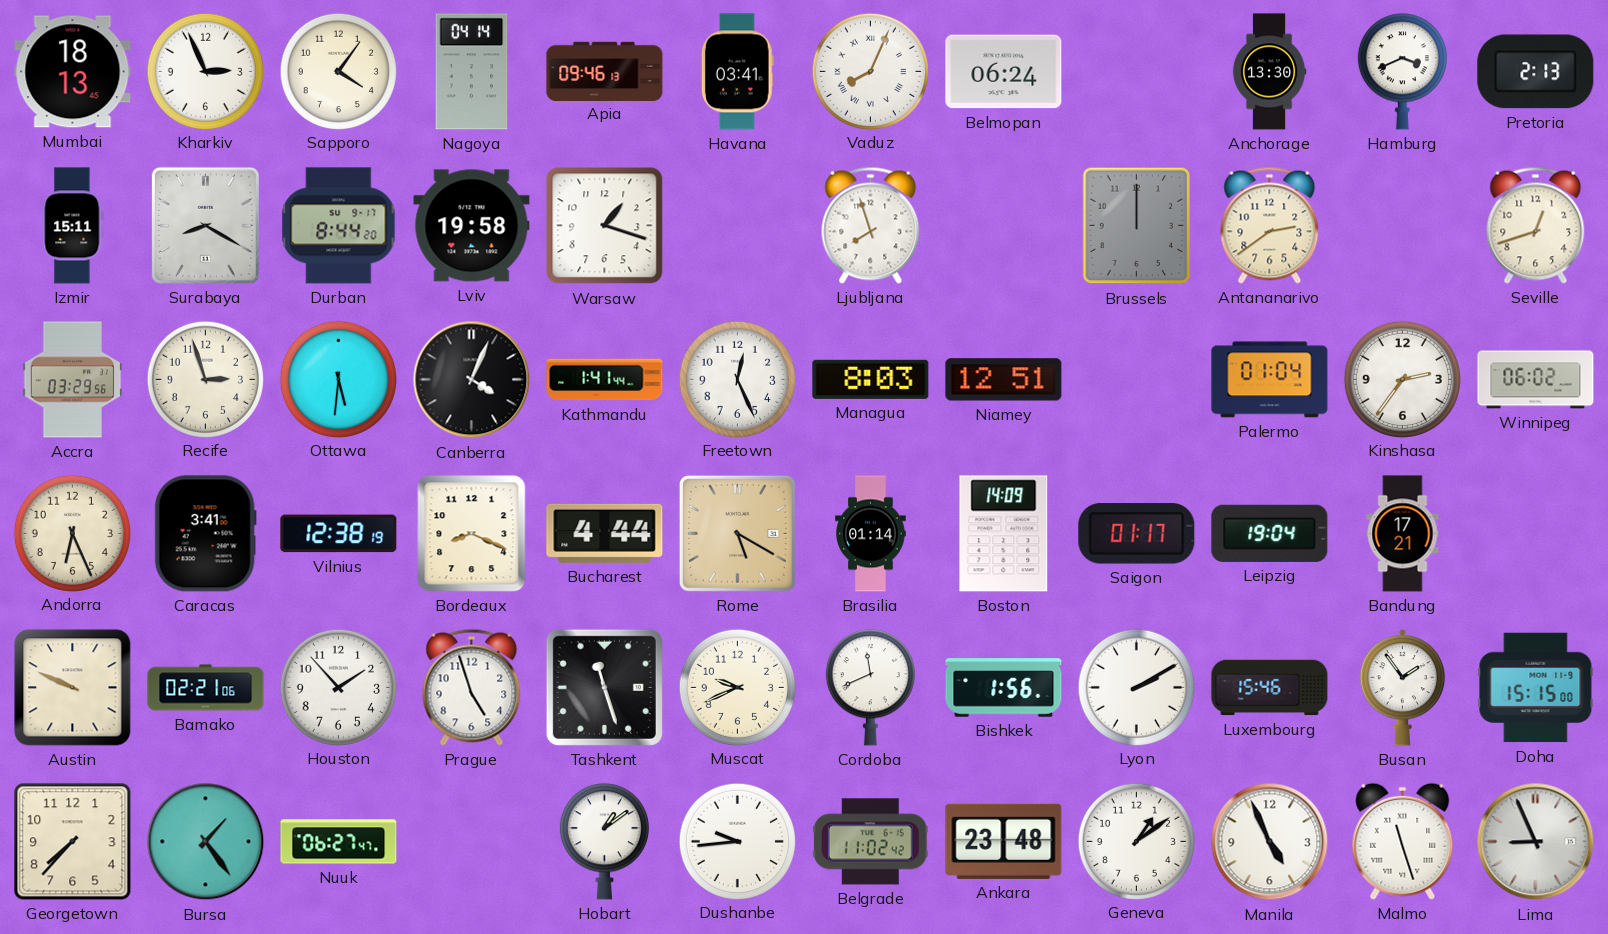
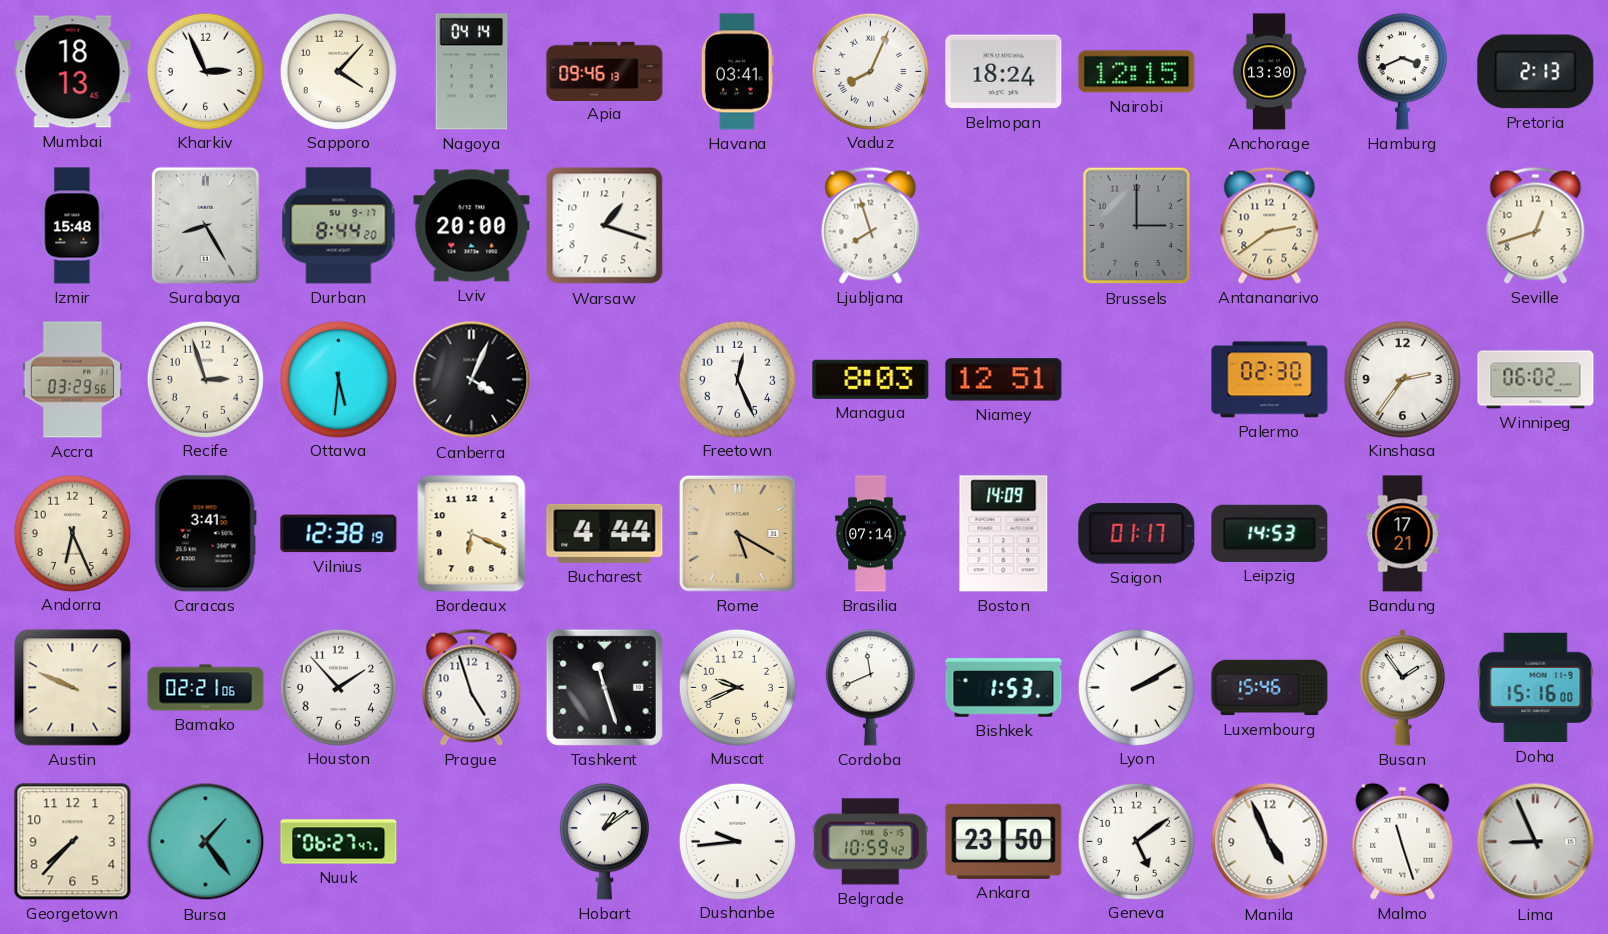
Sapporo: 4:06 -> 4:07
Belmopan: 06:24 -> 18:24
Nairobi: none -> 12:15
Izmir: 15:11 -> 15:48
Surabaya: 8:20 -> 8:25
Lviv: 19:58 -> 20:00
Brussels: 12:00 -> 3:00
Kathmandu: 1:41 -> none
Palermo: 01:04 -> 02:30
Bordeaux: 8:19 -> 6:19
Brasilia: 01:14 -> 07:14
Leipzig: 19:04 -> 14:53
Bishkek: 1:56 -> 1:53
Doha: 15:15 -> 15:16
Belgrade: 11:02 -> 10:59
Ankara: 23:48 -> 23:50
Geneva: 1:09 -> 5:09
